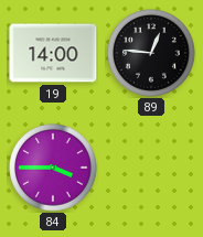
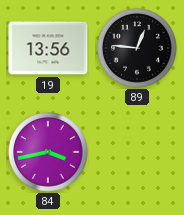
19: 14:00 -> 13:56
84: 3:45 -> 3:43
